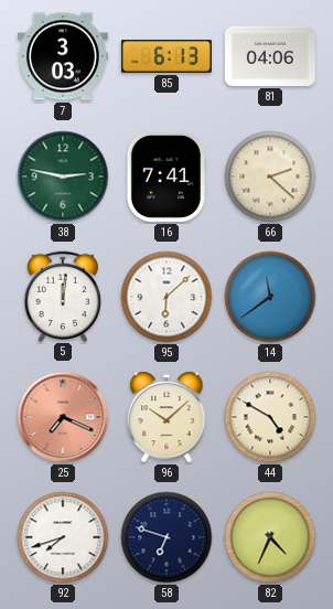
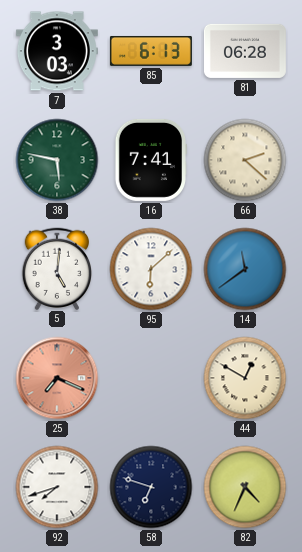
81: 04:06 -> 06:28
38: 2:47 -> 5:47
5: 12:01 -> 5:01
96: 10:08 -> none
44: 4:50 -> 12:50
